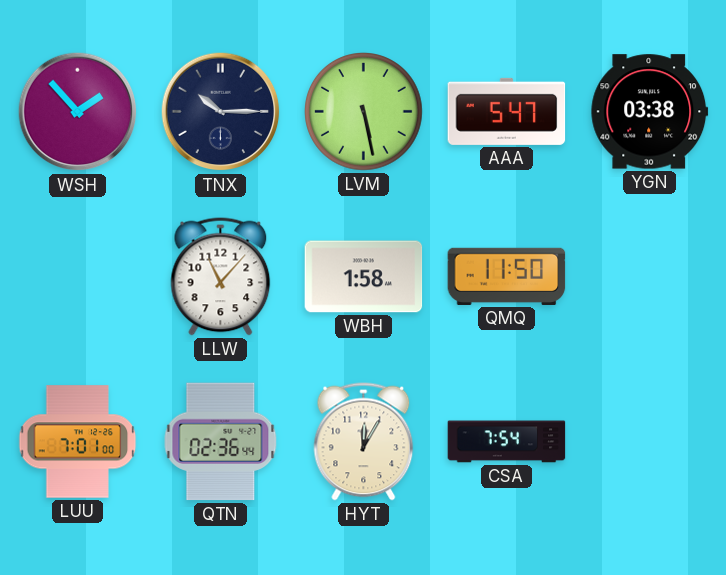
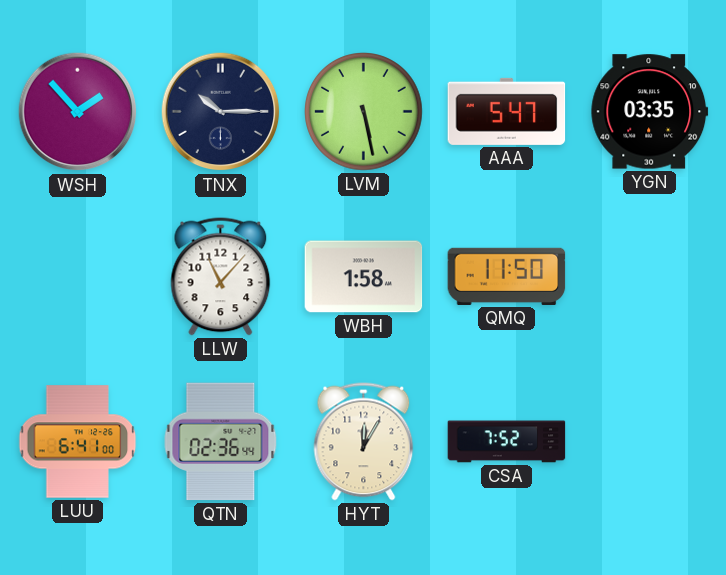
YGN: 03:38 -> 03:35
LUU: 7:01 -> 6:41
CSA: 7:54 -> 7:52
